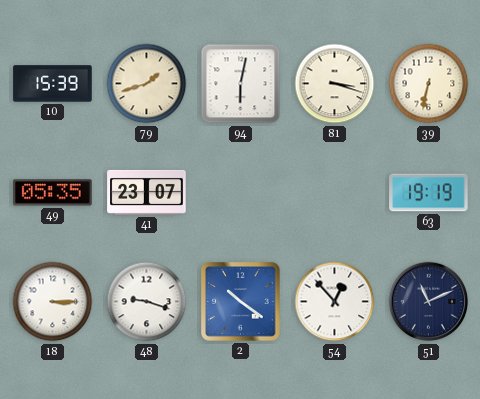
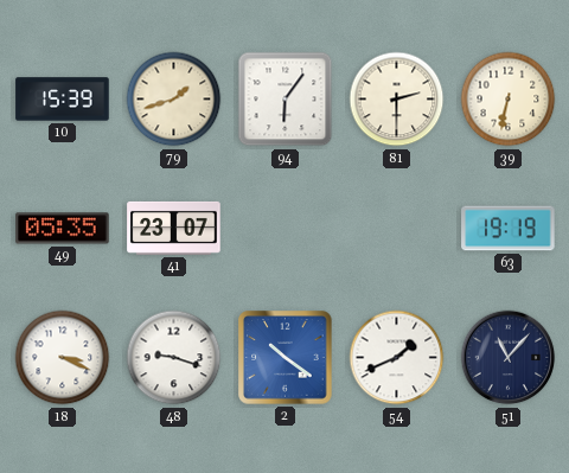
94: 6:02 -> 6:06
81: 3:18 -> 2:30
18: 3:15 -> 3:19
54: 12:53 -> 1:41
51: 11:11 -> 11:07
